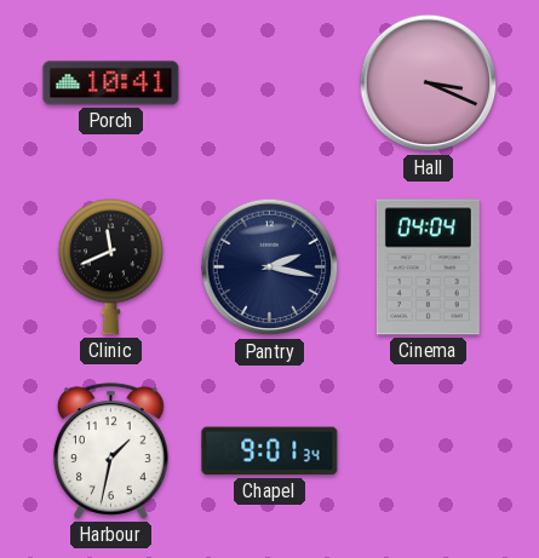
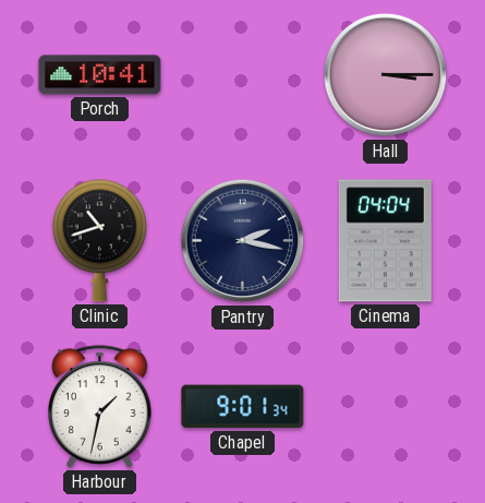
Hall: 3:19 -> 3:15
Clinic: 11:41 -> 10:42
